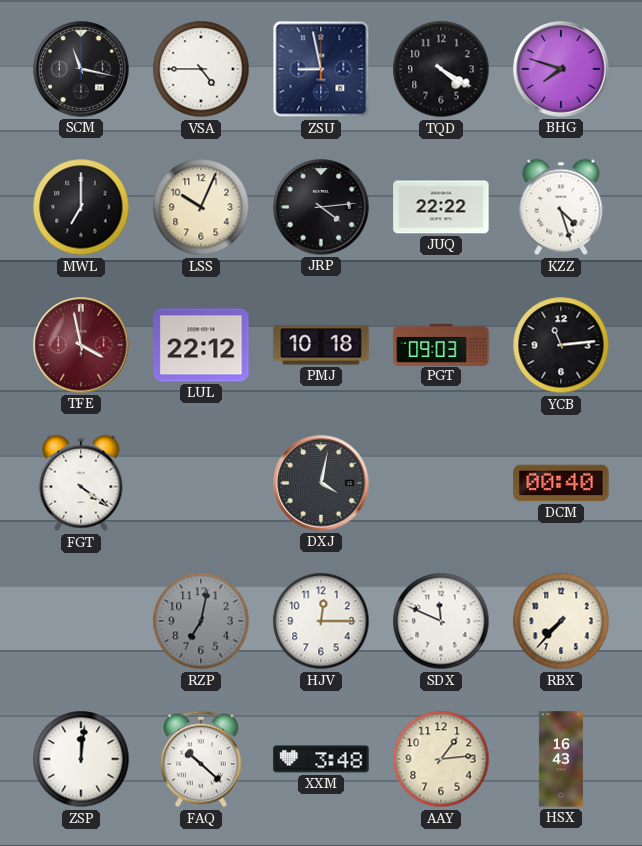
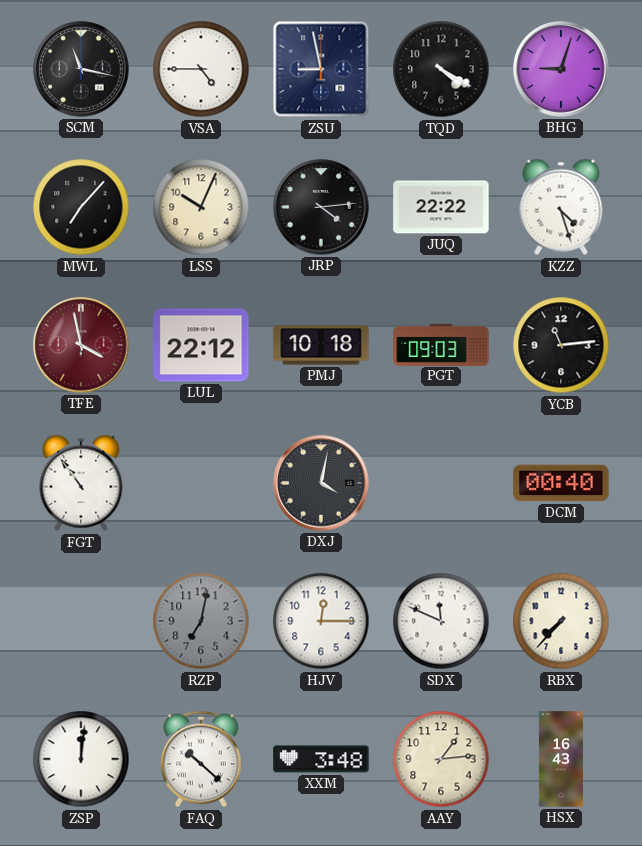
BHG: 7:48 -> 9:03
MWL: 7:00 -> 7:07
FGT: 4:21 -> 10:54
